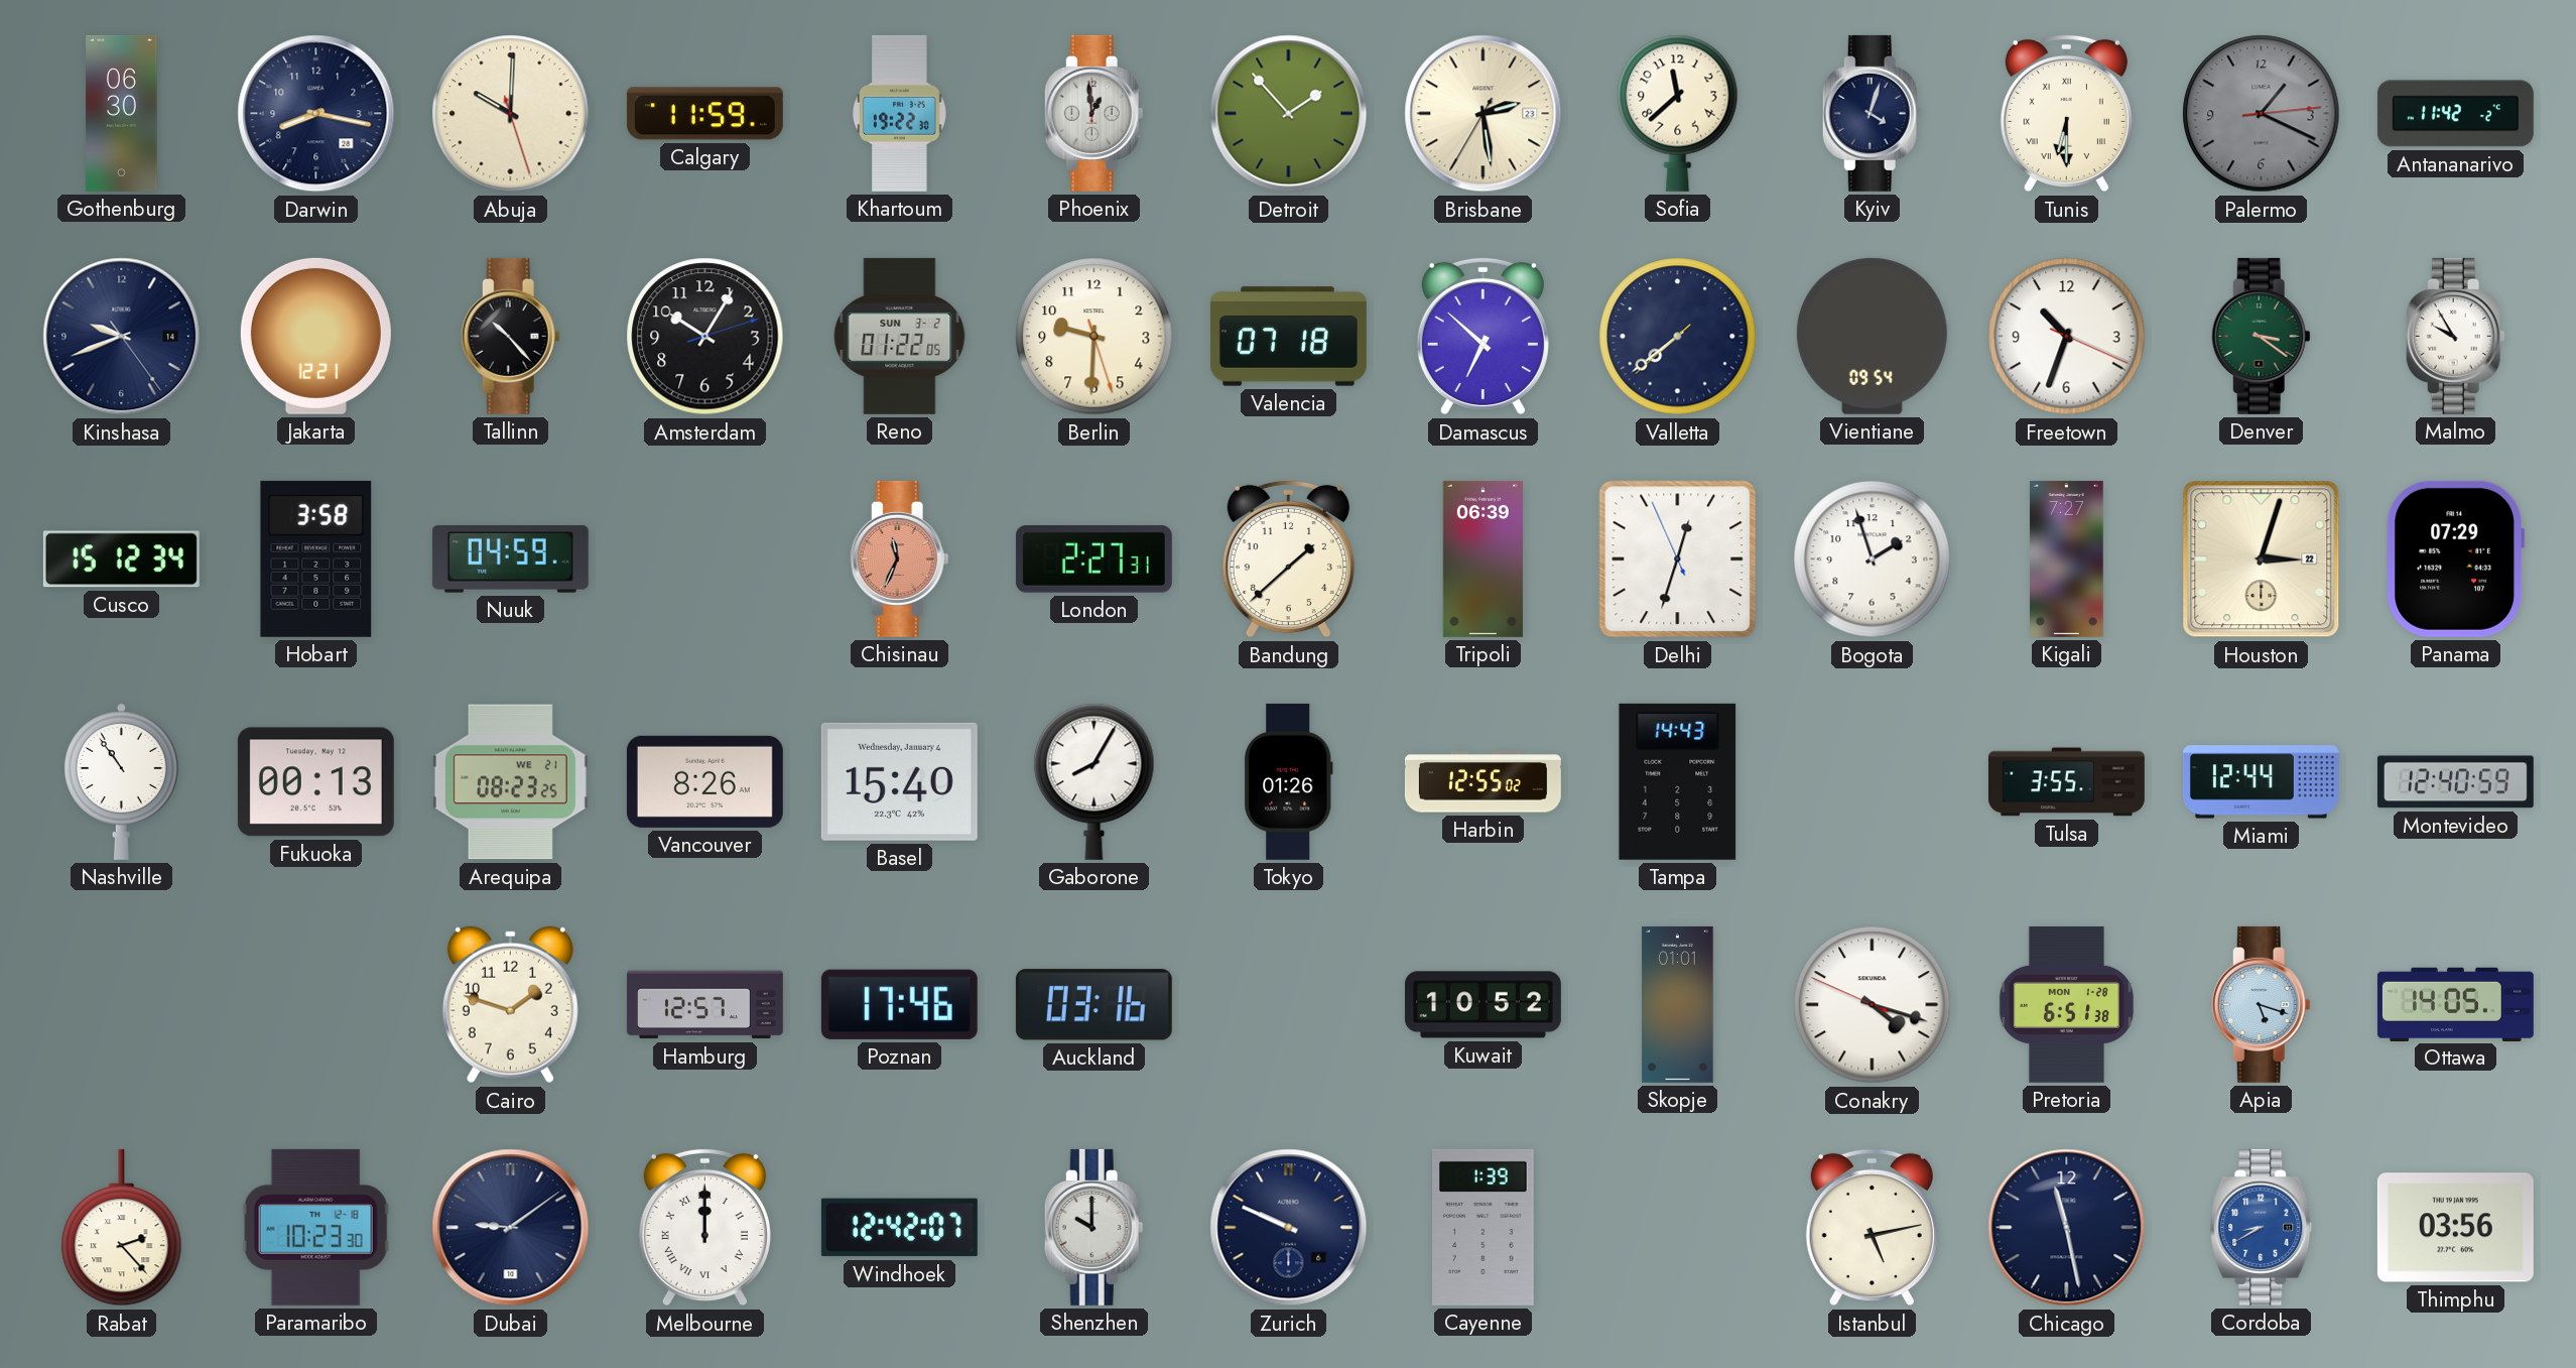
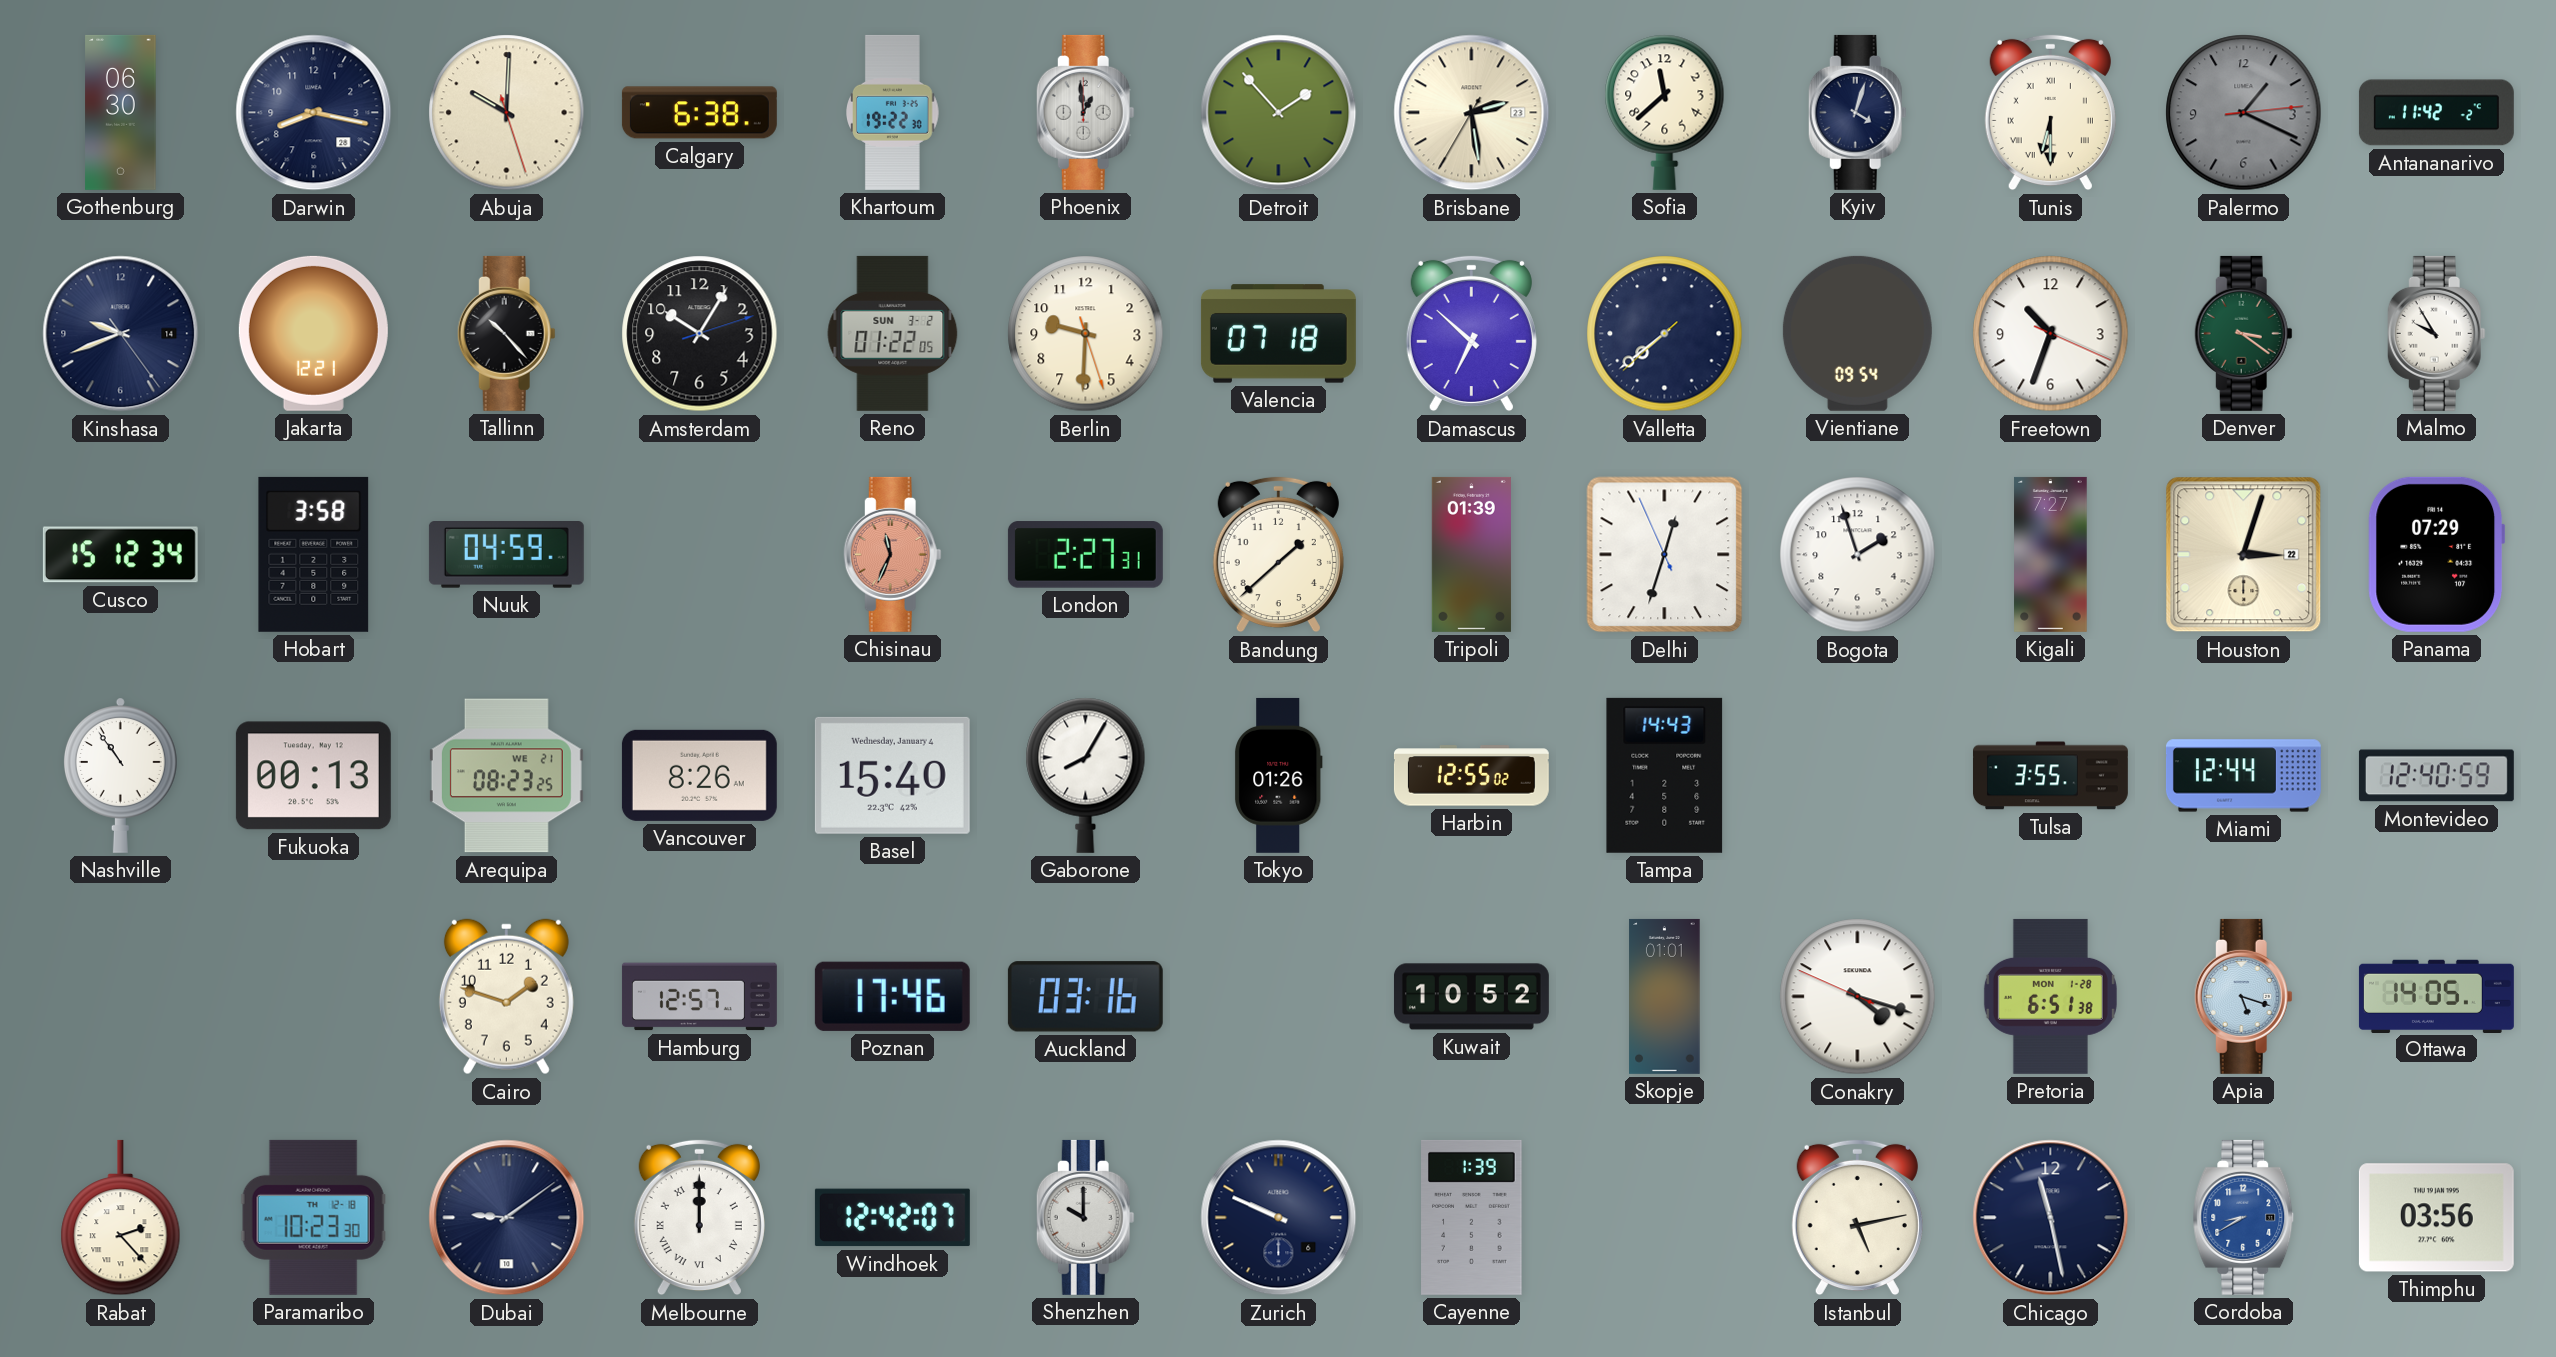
Calgary: 11:59 -> 6:38
Tripoli: 06:39 -> 01:39
